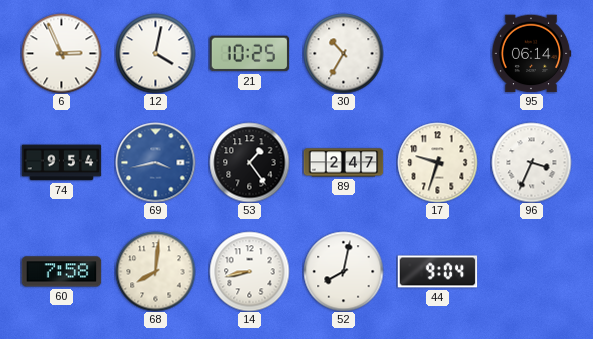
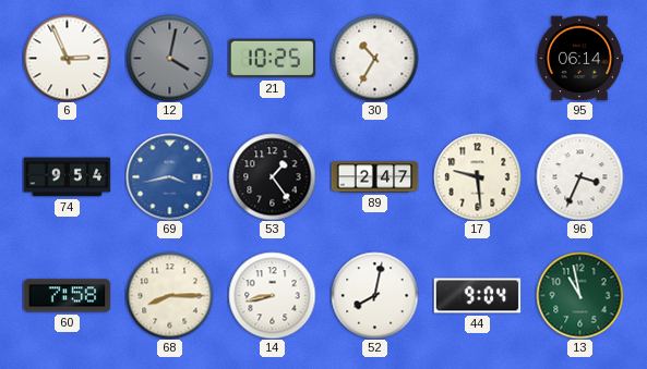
12 dial: white -> grey
17: 9:33 -> 9:29
68: 8:01 -> 8:15
13: none -> 10:58
